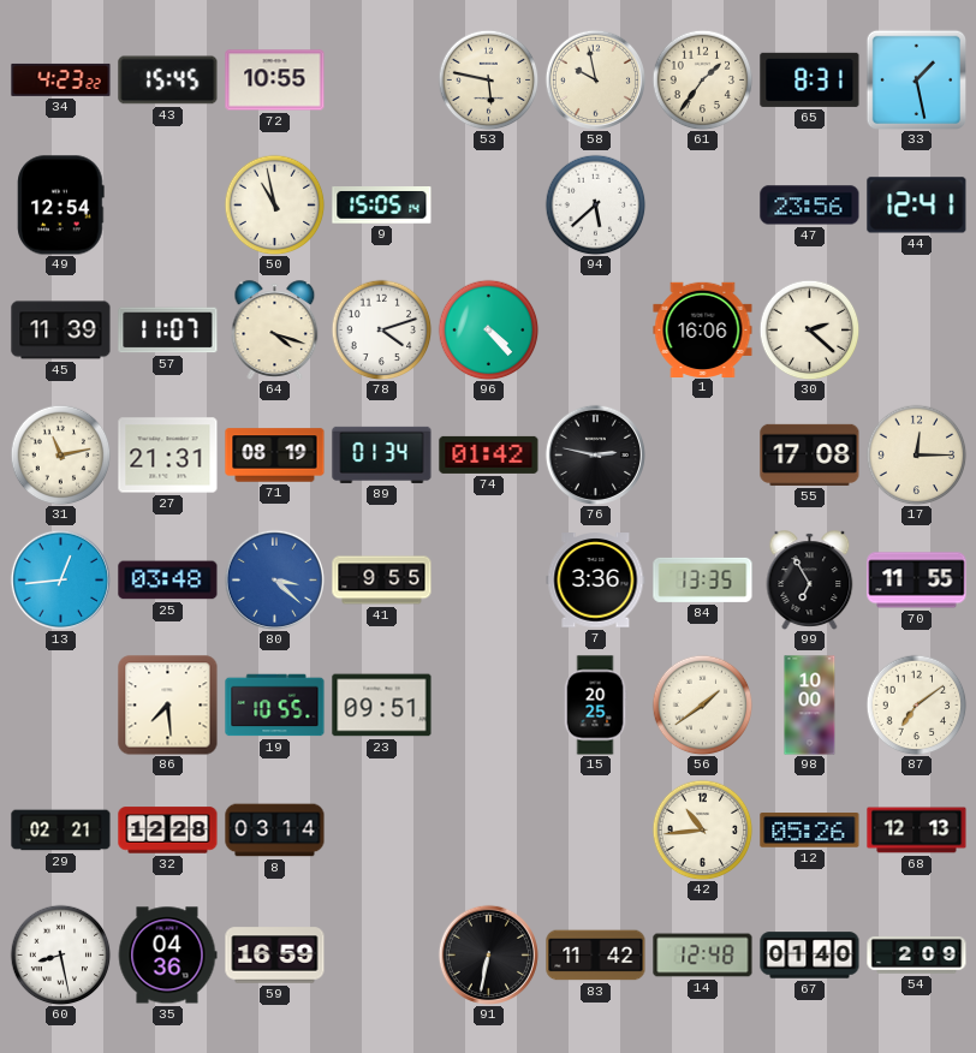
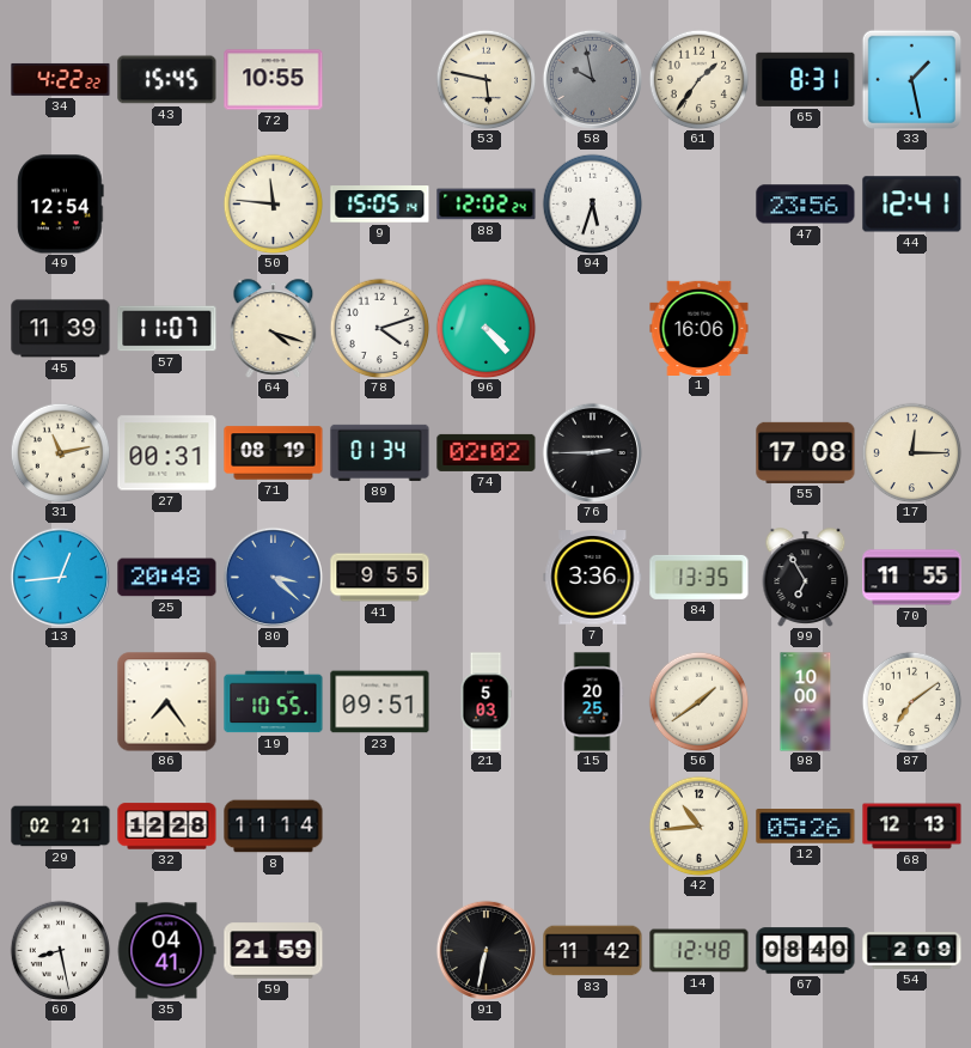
34: 4:23 -> 4:22
58 dial: cream -> grey
50: 10:58 -> 11:46
88: none -> 12:02
94: 5:38 -> 5:33
30: 2:22 -> none
27: 21:31 -> 00:31
74: 01:42 -> 02:02
76: 2:47 -> 2:45
25: 03:48 -> 20:48
86: 7:29 -> 7:24
21: none -> 5:03
8: 03:14 -> 11:14
35: 04:36 -> 04:41
59: 16:59 -> 21:59
67: 01:40 -> 08:40
